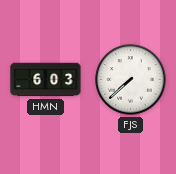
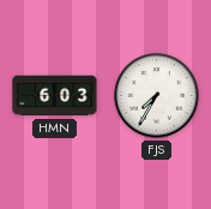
FJS: 7:38 -> 7:35
